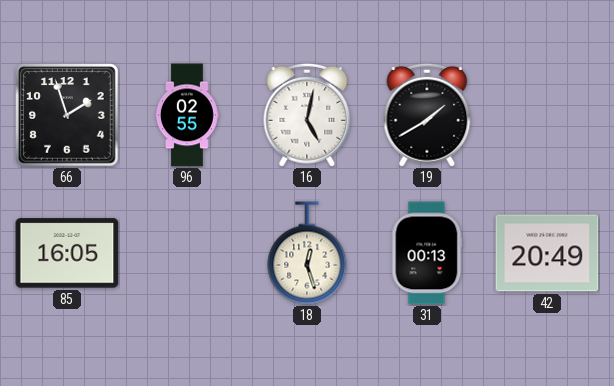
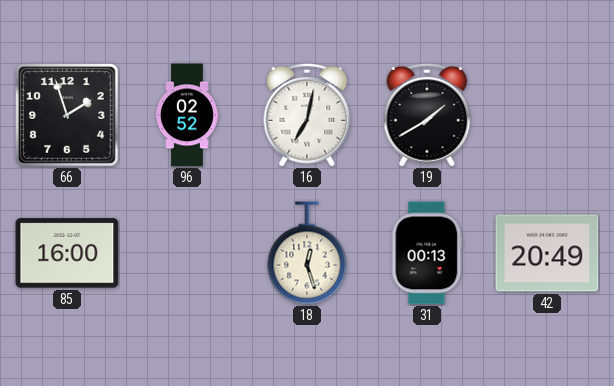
96: 02:55 -> 02:52
16: 5:02 -> 7:02
85: 16:05 -> 16:00
